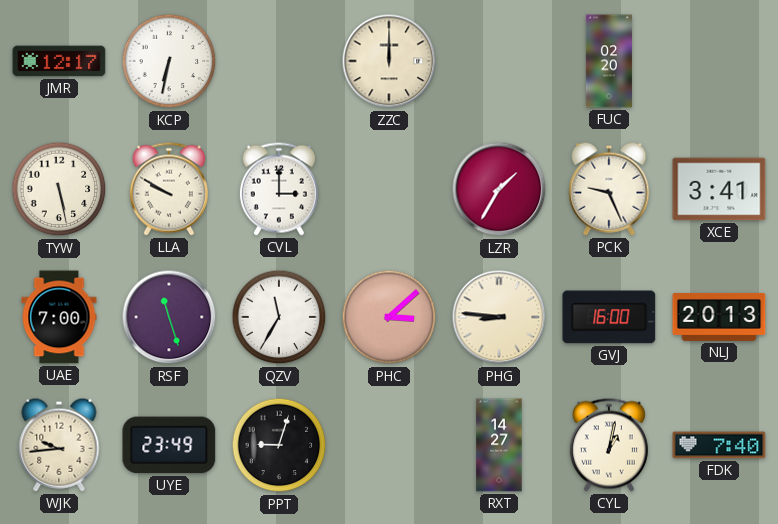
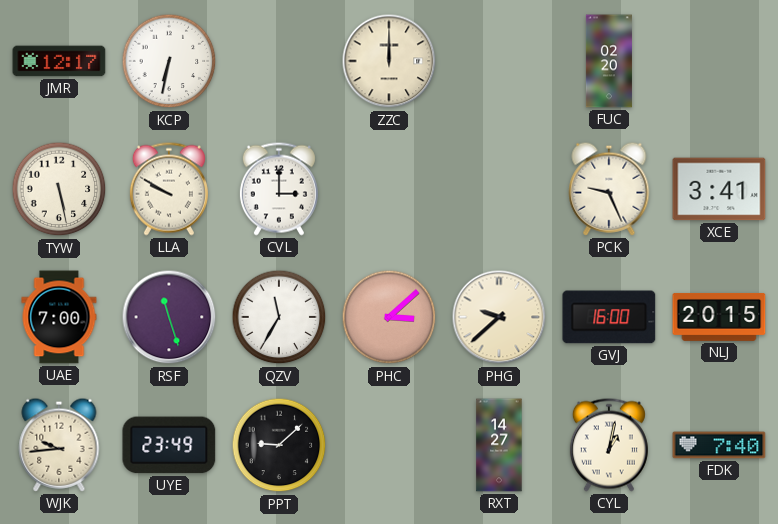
LZR: 1:35 -> none
PHG: 8:46 -> 9:38
NLJ: 20:13 -> 20:15
PPT: 9:03 -> 9:08
